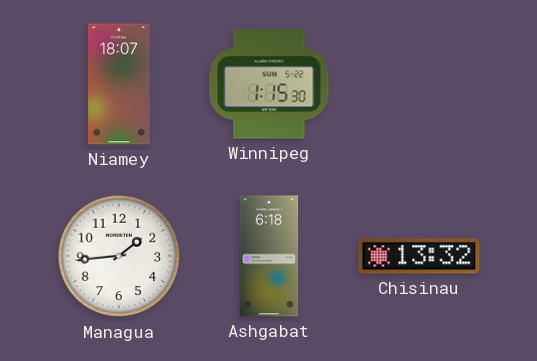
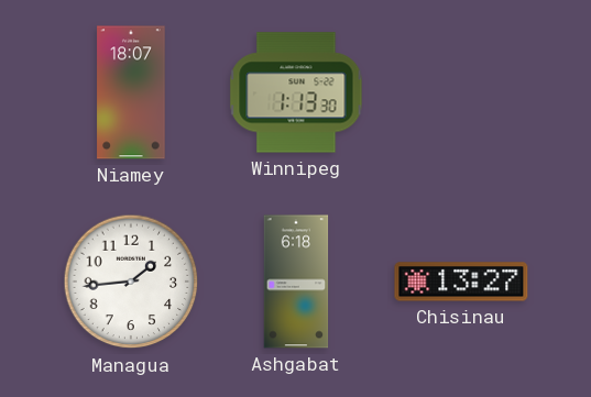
Winnipeg: 1:15 -> 1:13
Chisinau: 13:32 -> 13:27
